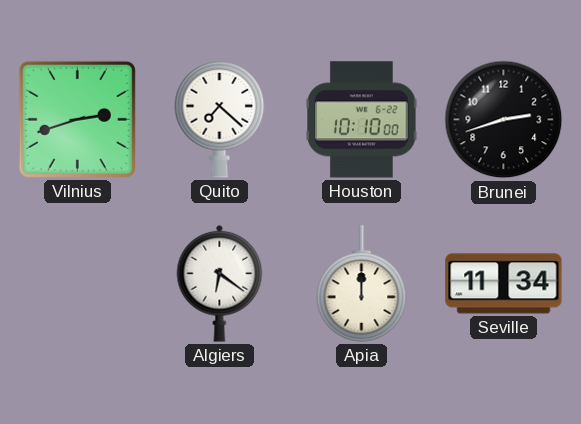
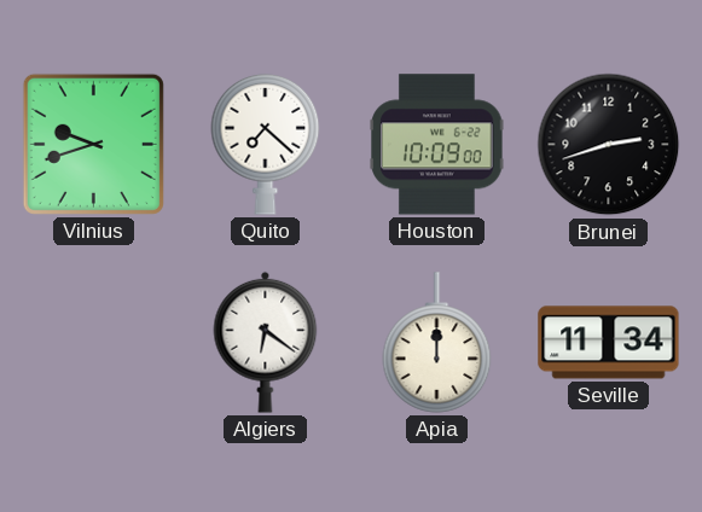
Vilnius: 2:42 -> 9:42
Houston: 10:10 -> 10:09
